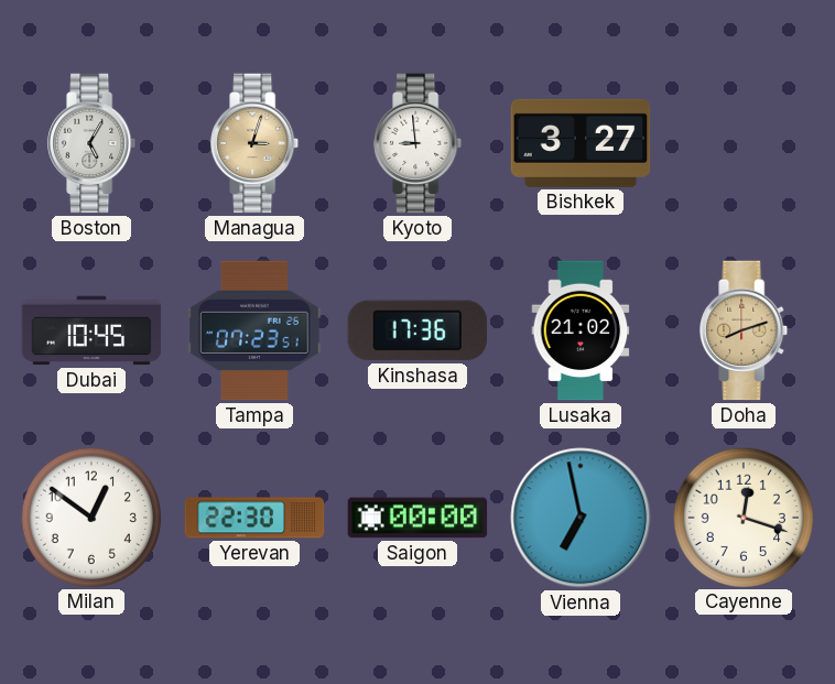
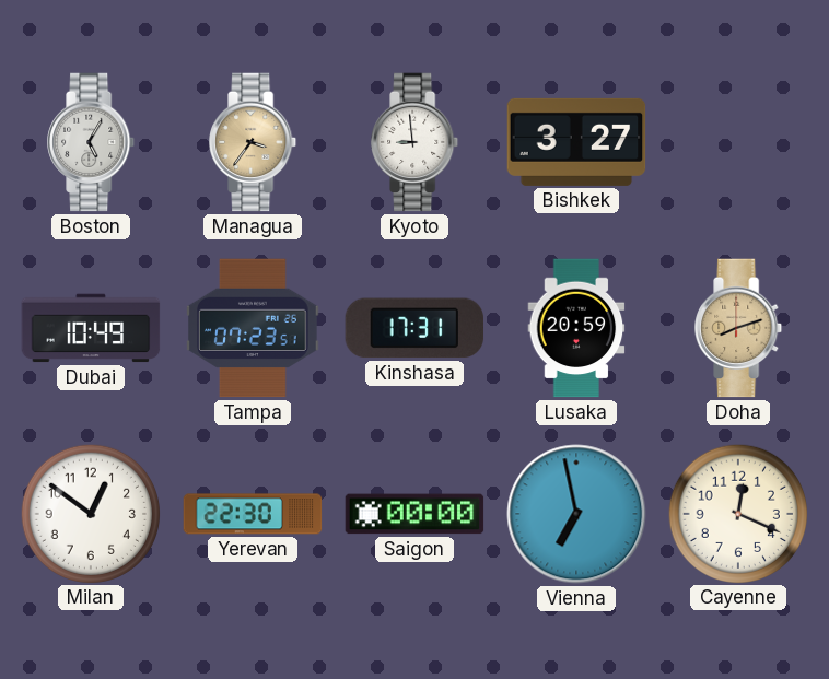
Managua: 3:03 -> 3:36
Dubai: 10:45 -> 10:49
Kinshasa: 17:36 -> 17:31
Lusaka: 21:02 -> 20:59
Cayenne: 12:18 -> 12:19
